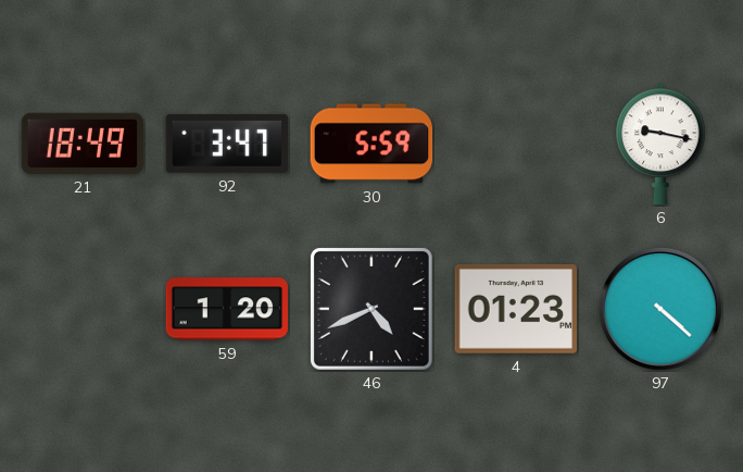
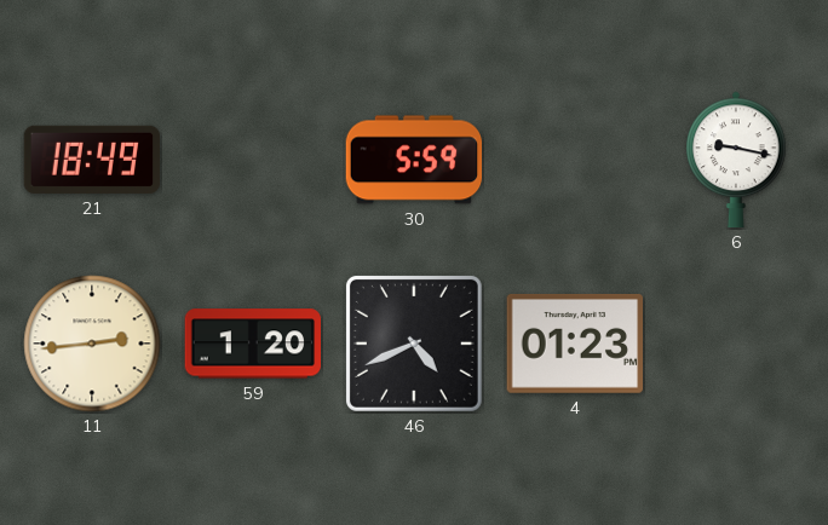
92: 3:47 -> none
11: none -> 2:44
97: 4:22 -> none
